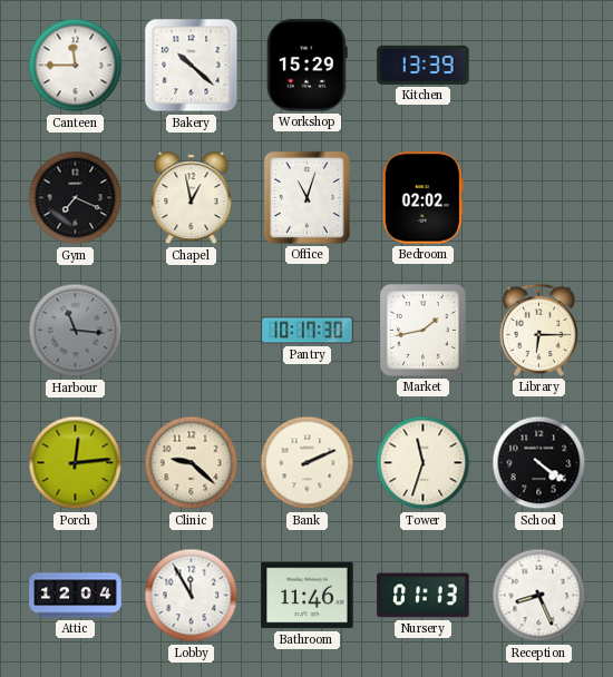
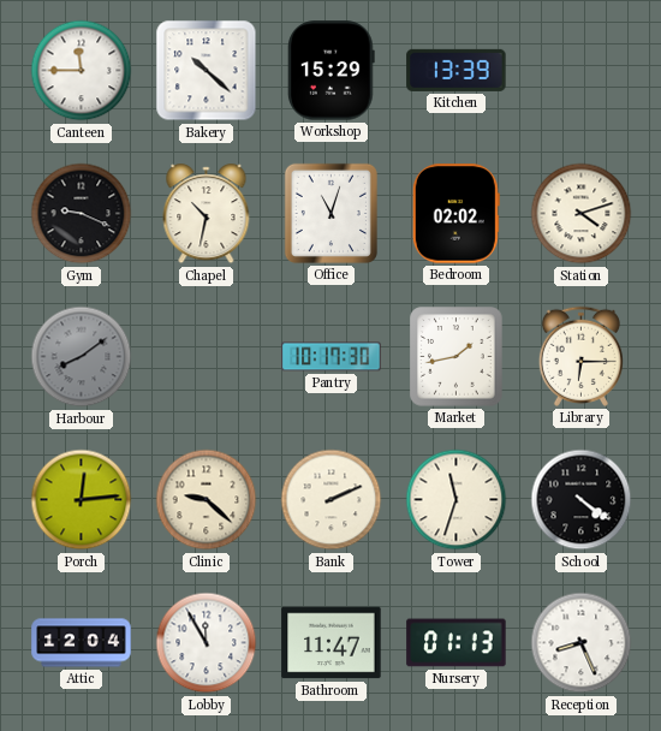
Gym: 7:19 -> 9:19
Chapel: 12:58 -> 10:32
Station: none -> 4:12
Harbour: 11:16 -> 8:09
Bathroom: 11:46 -> 11:47
